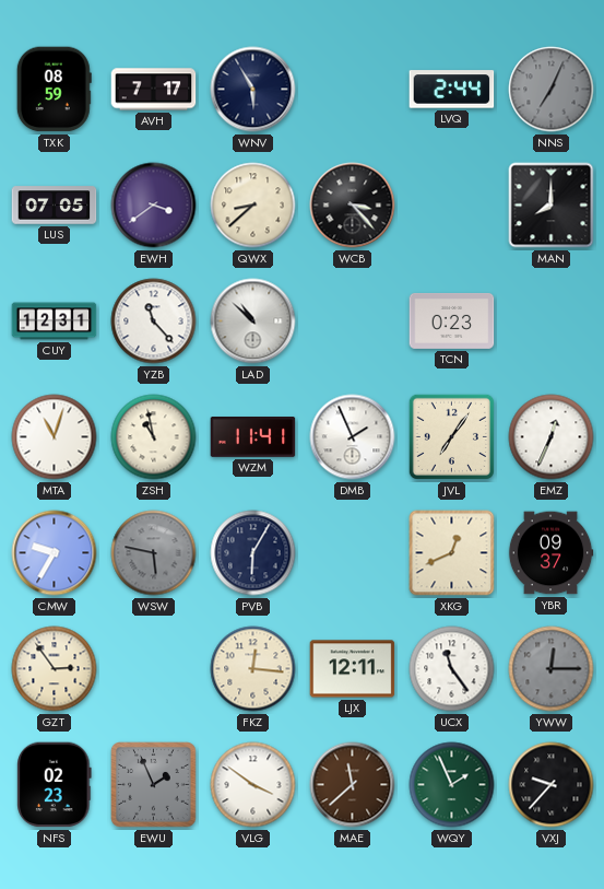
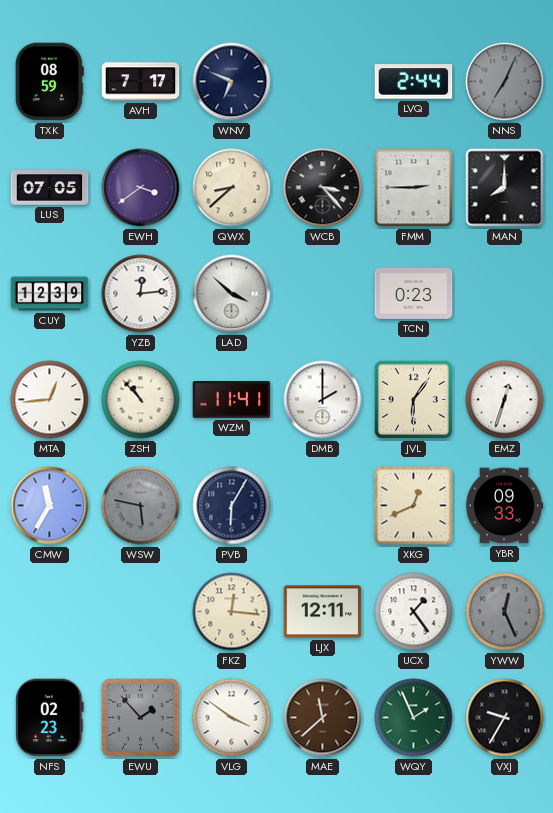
WNV: 5:55 -> 6:49
FMM: none -> 2:45
CUY: 12:31 -> 12:39
YZB: 11:23 -> 12:14
LAD: 10:52 -> 3:52
MTA: 11:03 -> 12:44
ZSH: 10:58 -> 10:53
DMB: 1:56 -> 2:00
JVL: 7:06 -> 6:06
EMZ: 12:34 -> 12:33
CMW: 9:35 -> 11:35
YBR: 09:37 -> 09:33
GZT: 2:54 -> none
UCX: 11:24 -> 1:24
YWW: 12:15 -> 12:26
EWU: 1:56 -> 1:53
VXJ: 9:37 -> 9:35
